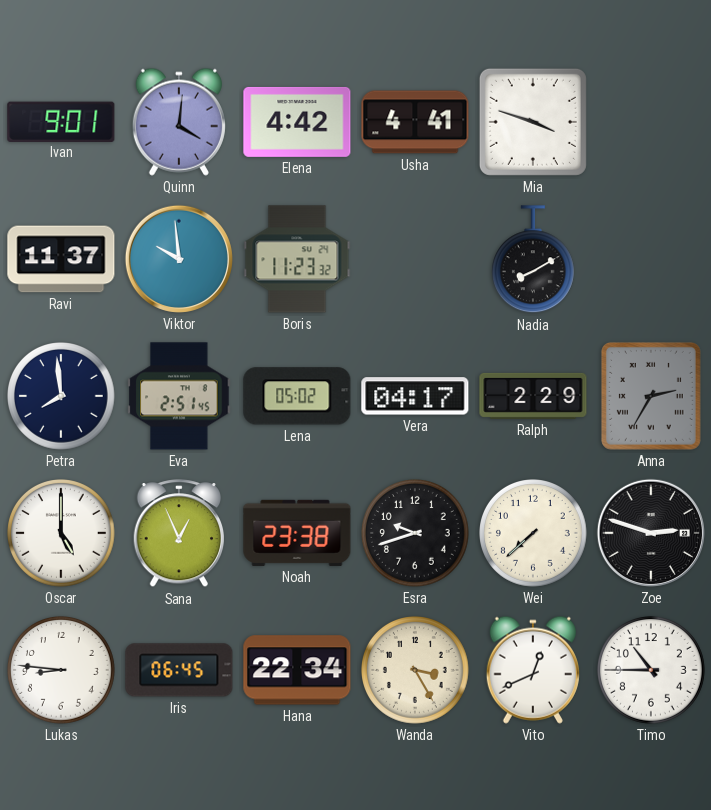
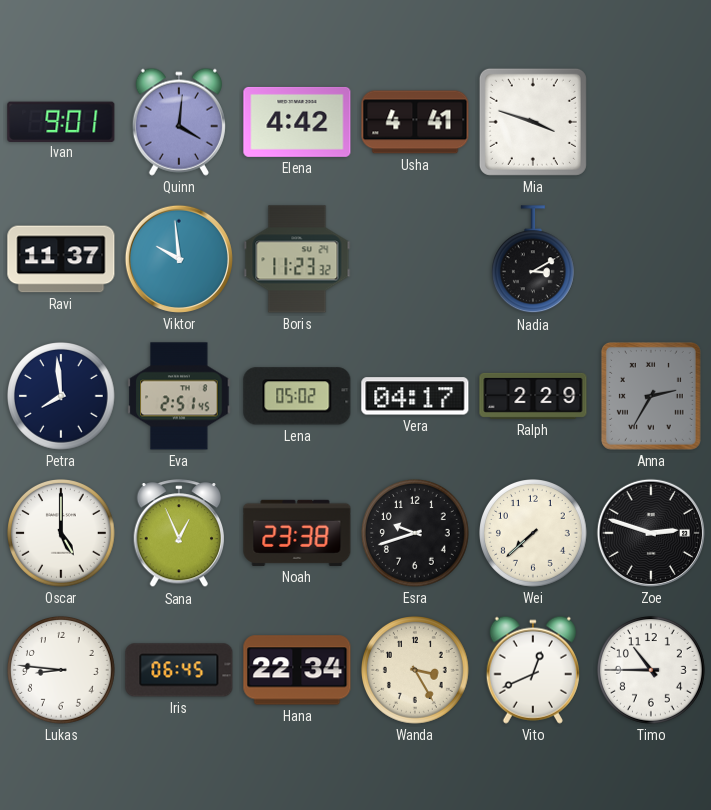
Nadia: 8:10 -> 3:10
